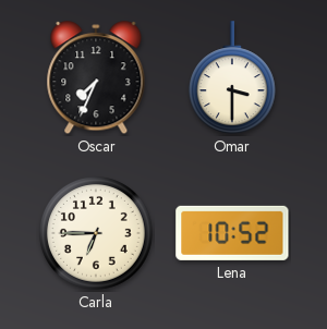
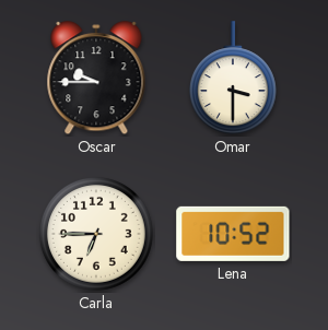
Oscar: 7:34 -> 9:45
